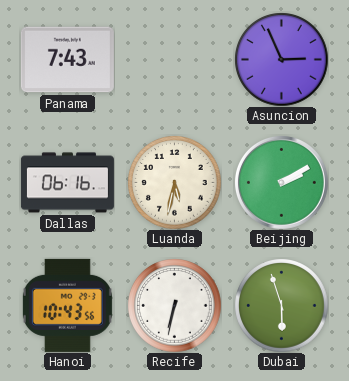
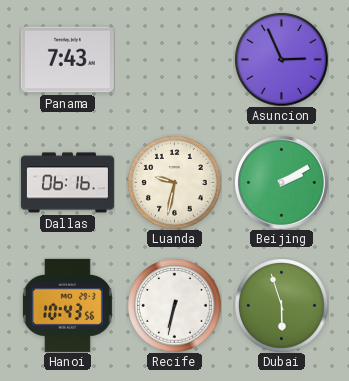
Luanda: 5:32 -> 9:32
